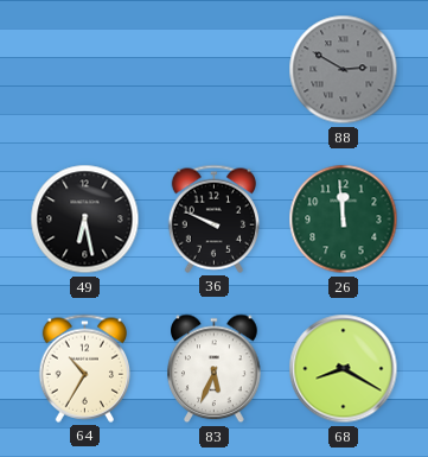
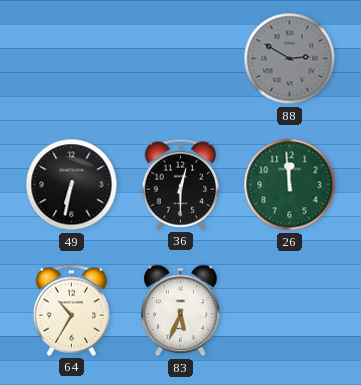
49: 6:28 -> 6:32
36: 9:49 -> 12:30
68: 8:20 -> none
